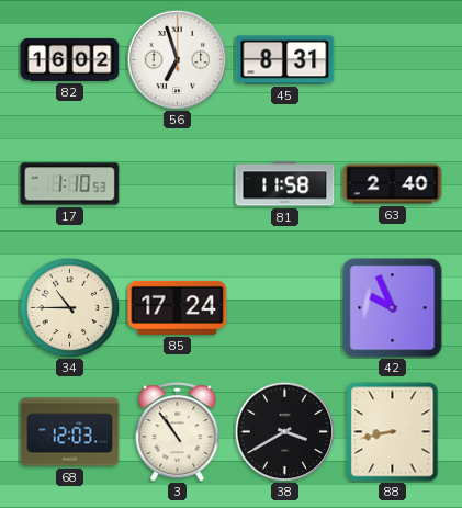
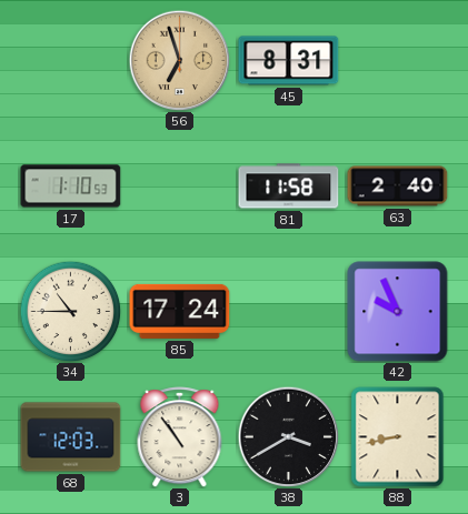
82: 16:02 -> none
56 dial: white -> champagne
